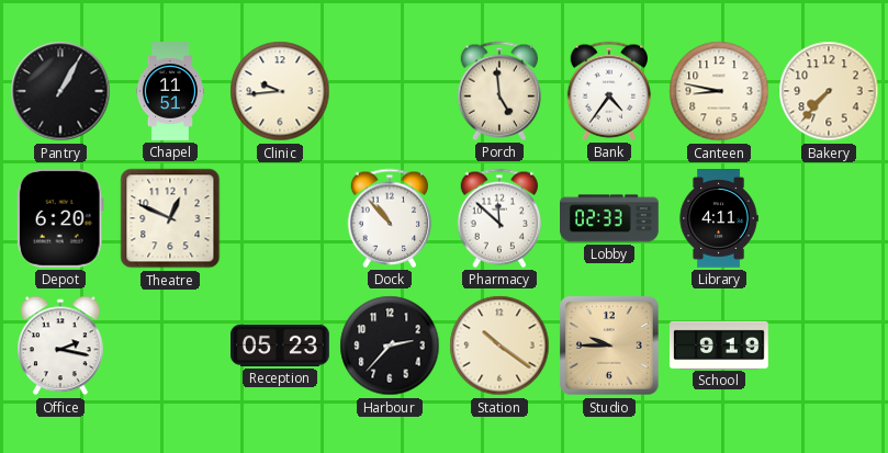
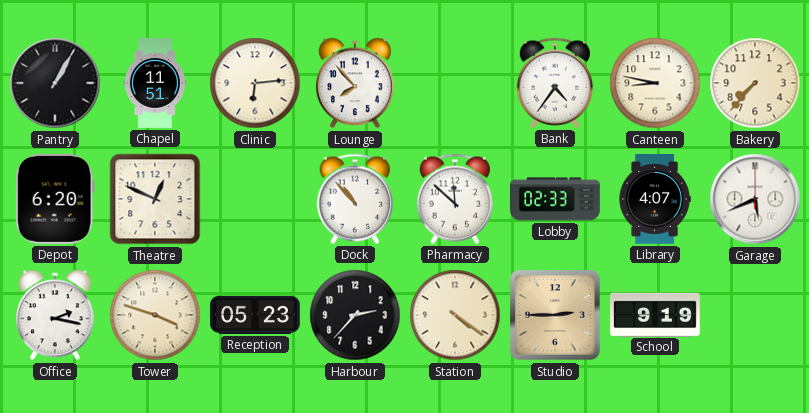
Clinic: 9:44 -> 6:14
Lounge: none -> 7:53
Porch: 4:59 -> none
Library: 4:11 -> 4:07
Garage: none -> 5:41
Tower: none -> 3:48
Station: 10:21 -> 4:21
Studio: 9:45 -> 2:45
